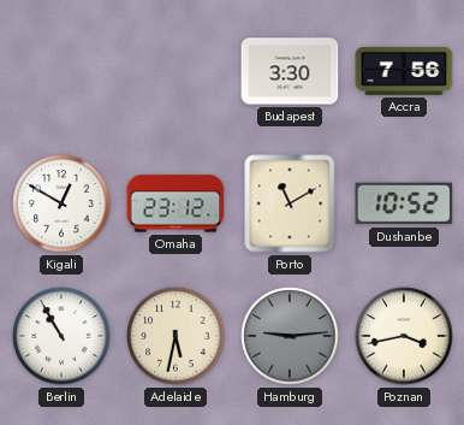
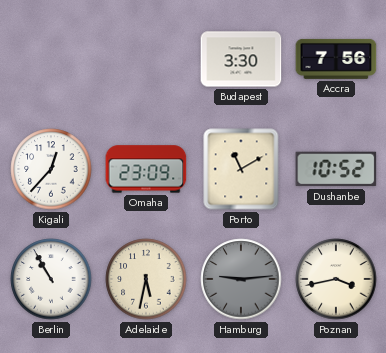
Kigali: 12:50 -> 12:37
Omaha: 23:12 -> 23:09
